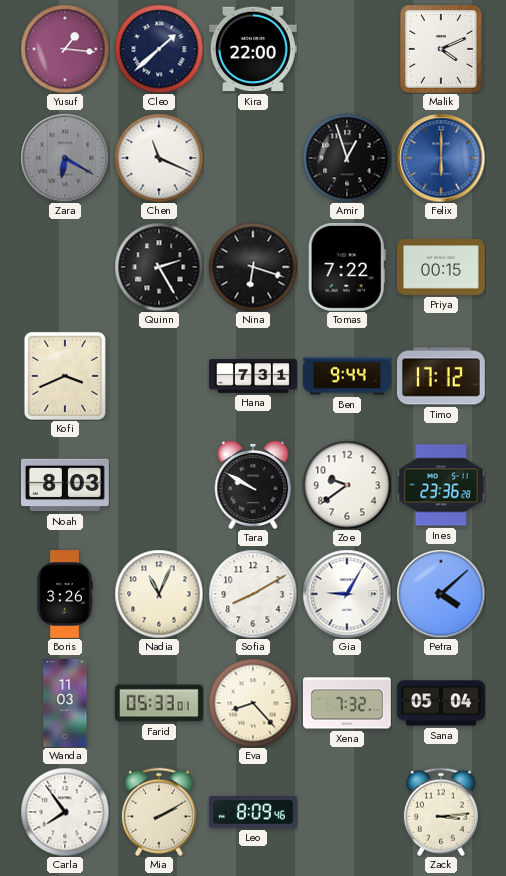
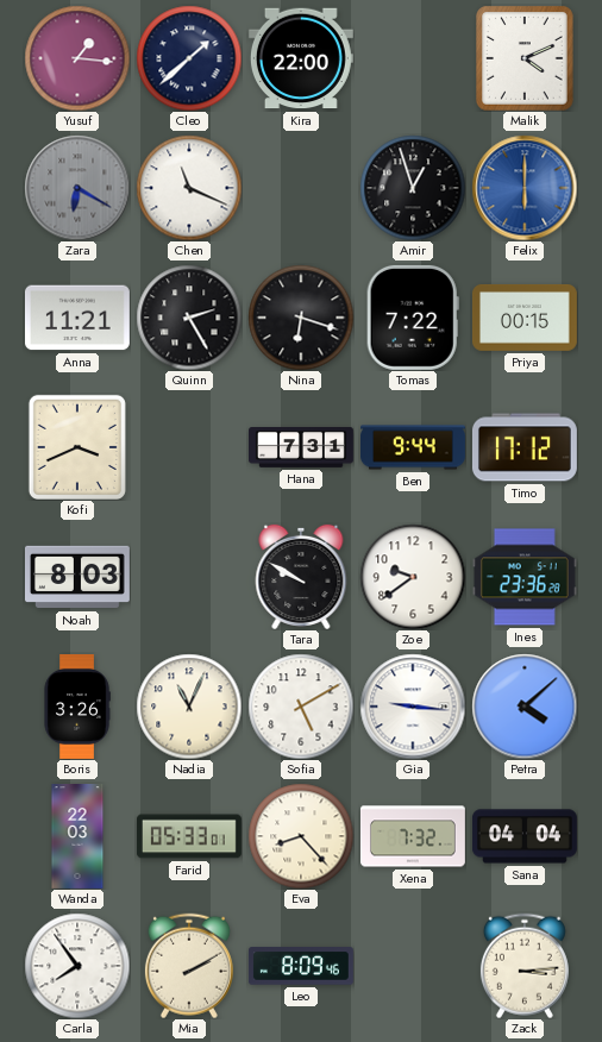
Anna: none -> 11:21
Sofia: 8:10 -> 5:10
Gia: 9:05 -> 9:16
Wanda: 11:03 -> 22:03
Sana: 05:04 -> 04:04
